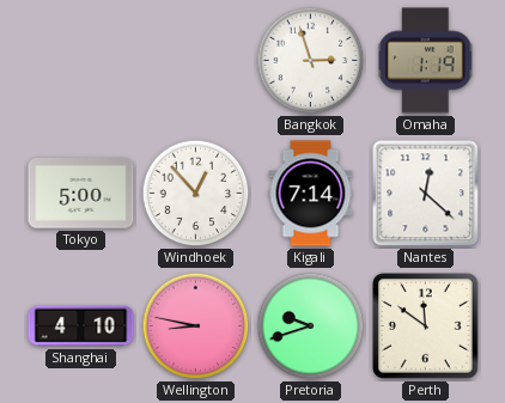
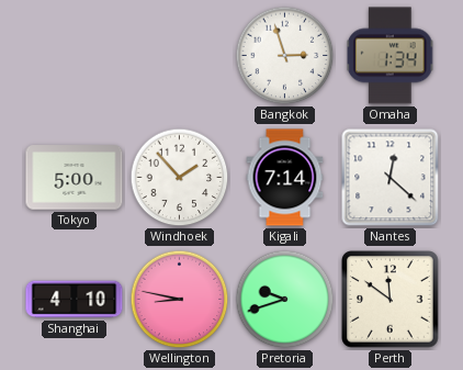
Omaha: 1:19 -> 1:34
Windhoek: 12:53 -> 1:53
